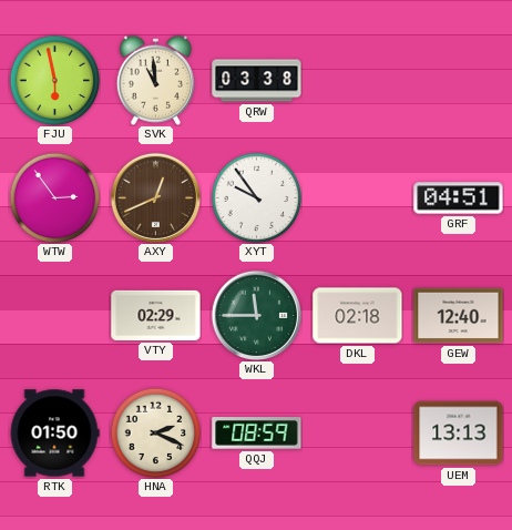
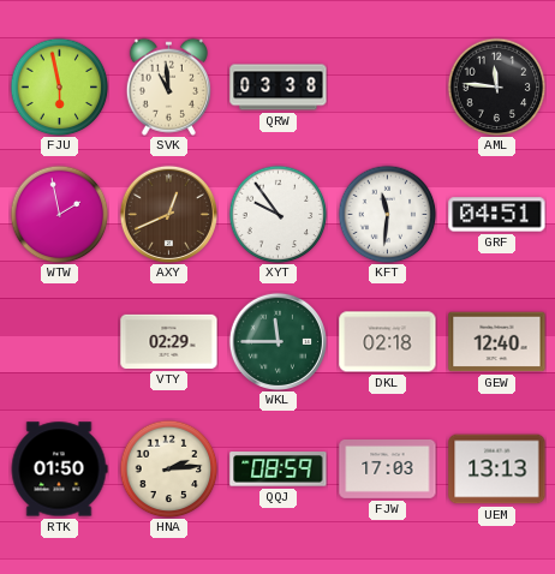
AML: none -> 11:46
WTW: 2:54 -> 1:58
KFT: none -> 11:31
HNA: 2:19 -> 2:14
FJW: none -> 17:03
